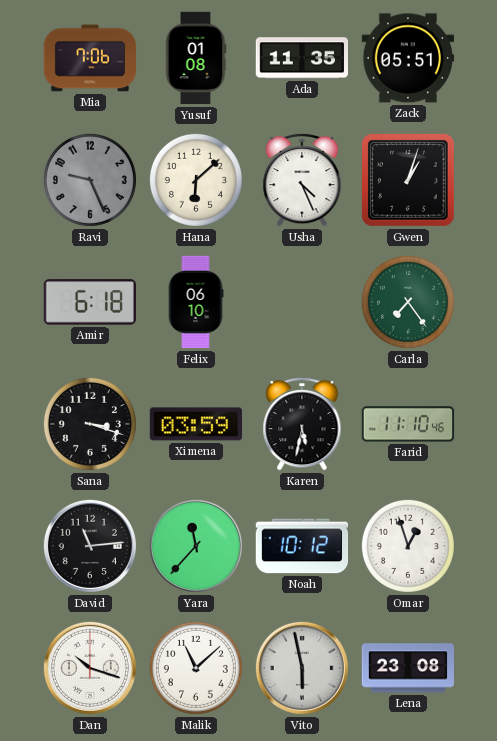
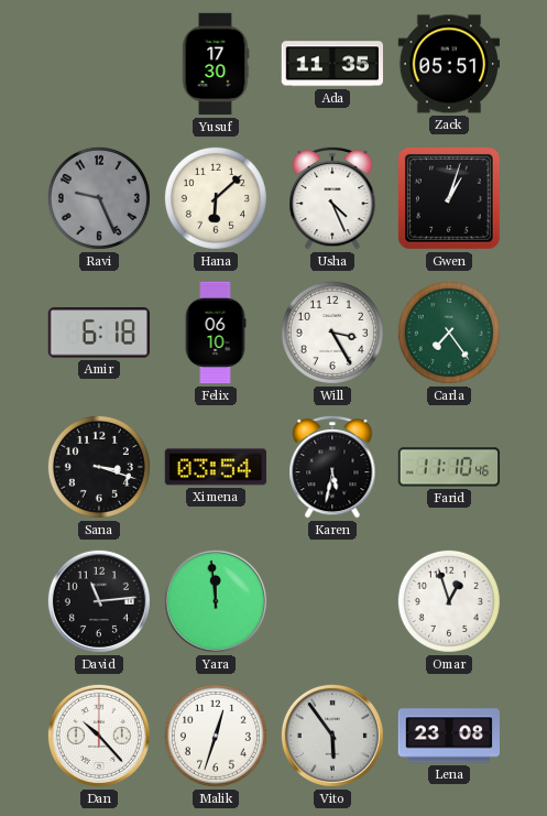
Mia: 7:06 -> none
Yusuf: 01:08 -> 17:30
Will: none -> 3:25
Ximena: 03:59 -> 03:54
Yara: 11:37 -> 11:59
Noah: 10:12 -> none
Dan: 10:18 -> 10:23
Malik: 11:08 -> 12:33
Vito: 5:58 -> 5:54
